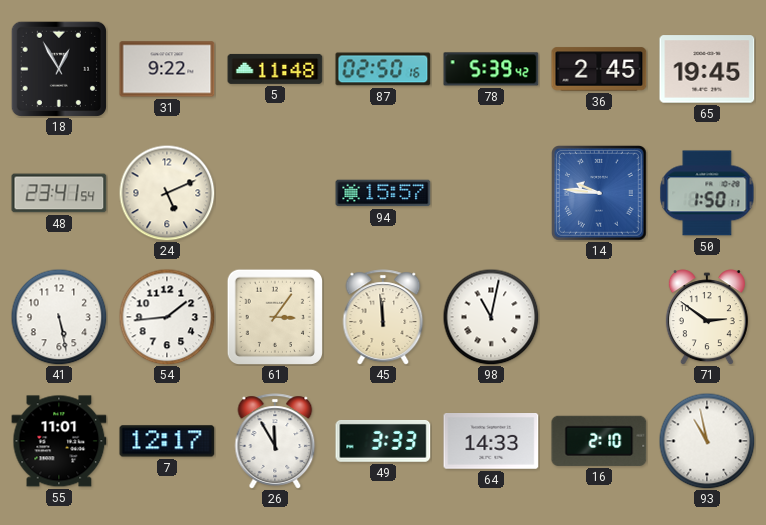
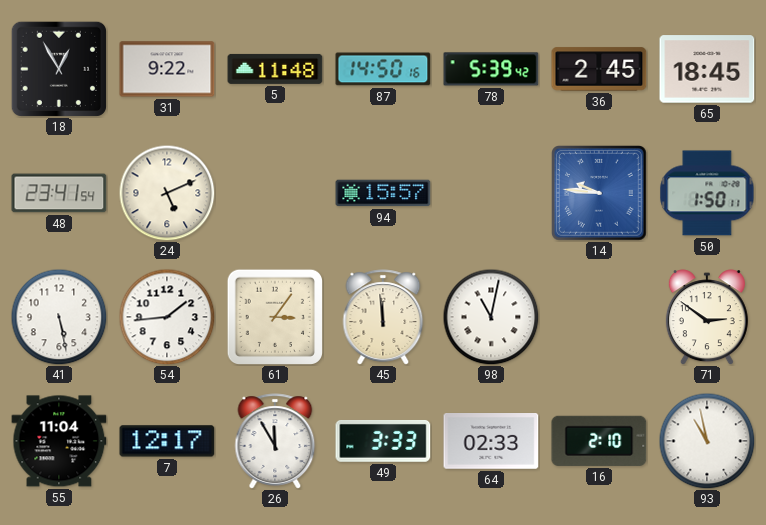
87: 02:50 -> 14:50
65: 19:45 -> 18:45
55: 11:01 -> 11:04
64: 14:33 -> 02:33
